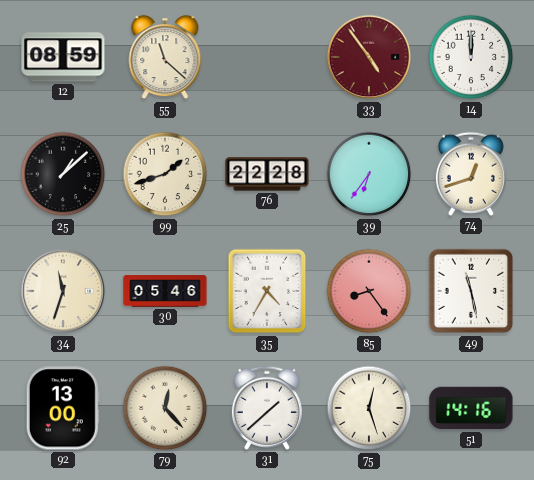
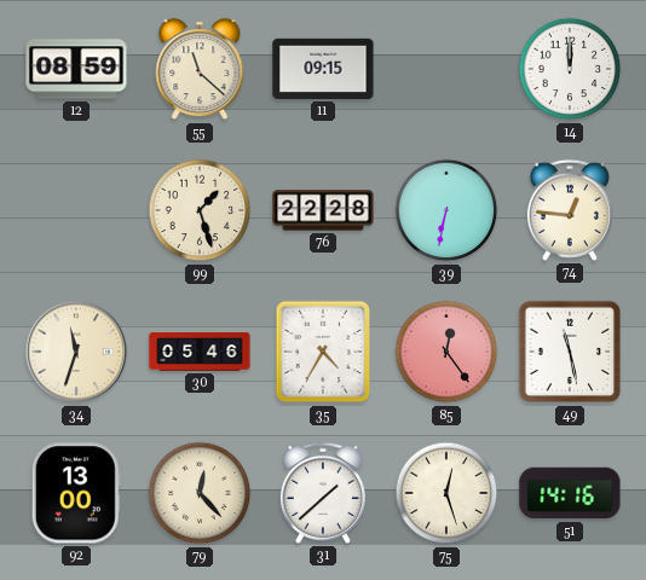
11: none -> 09:15
33: 4:54 -> none
25: 1:08 -> none
99: 1:42 -> 1:27
39: 6:36 -> 6:32
74: 12:42 -> 12:46
85: 8:24 -> 12:24
